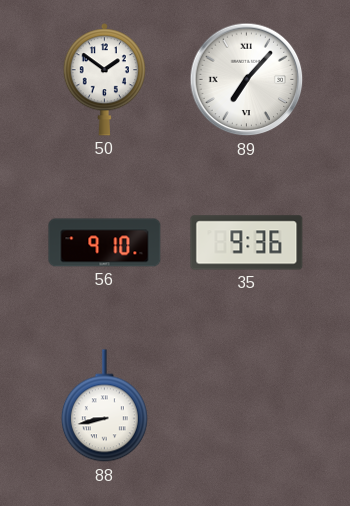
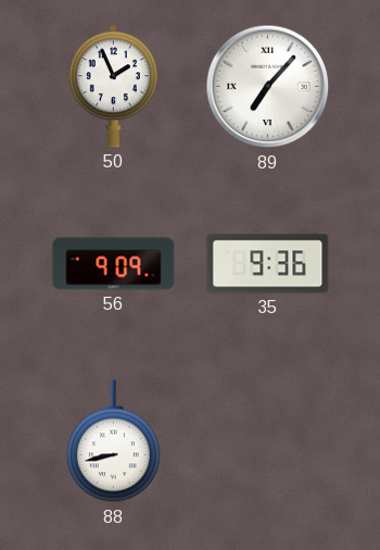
50: 1:51 -> 1:56
56: 9:10 -> 9:09
